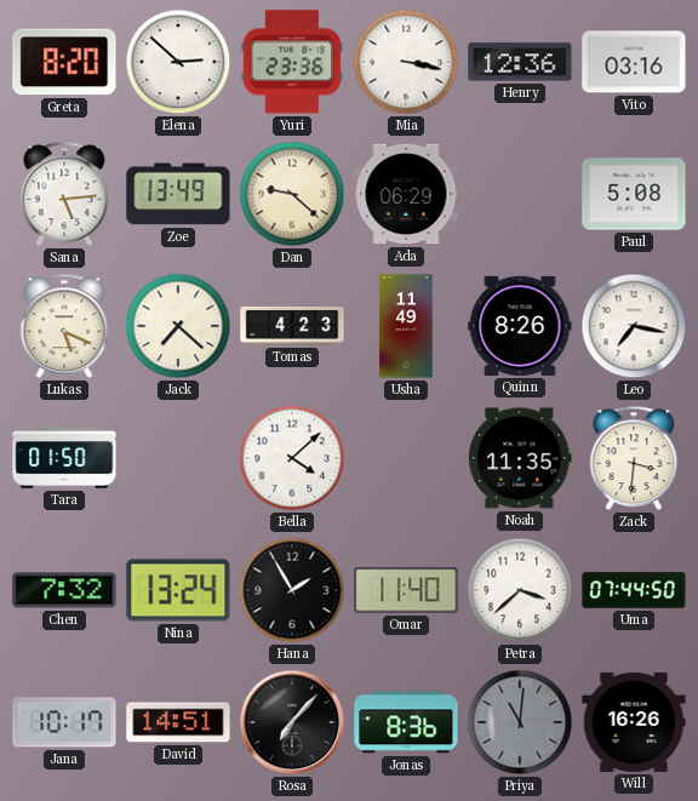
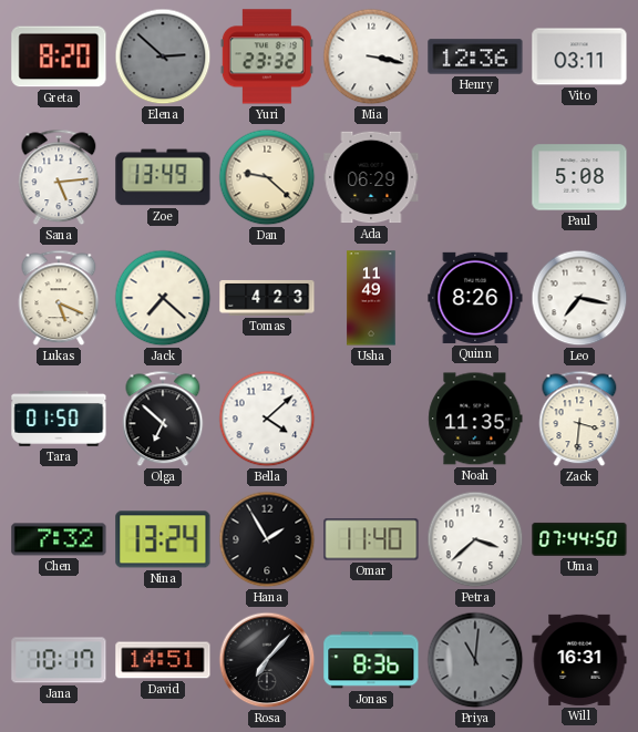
Elena dial: white -> grey
Yuri: 23:36 -> 23:32
Vito: 03:16 -> 03:11
Olga: none -> 6:52
Will: 16:26 -> 16:31
